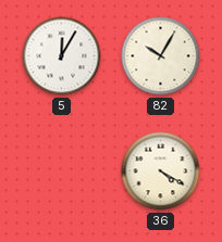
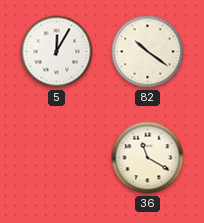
82: 10:05 -> 10:21
36: 4:20 -> 11:20
